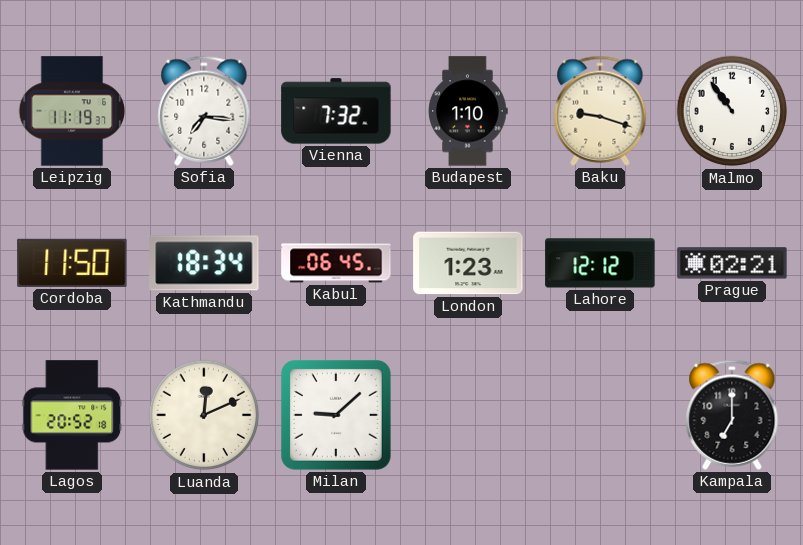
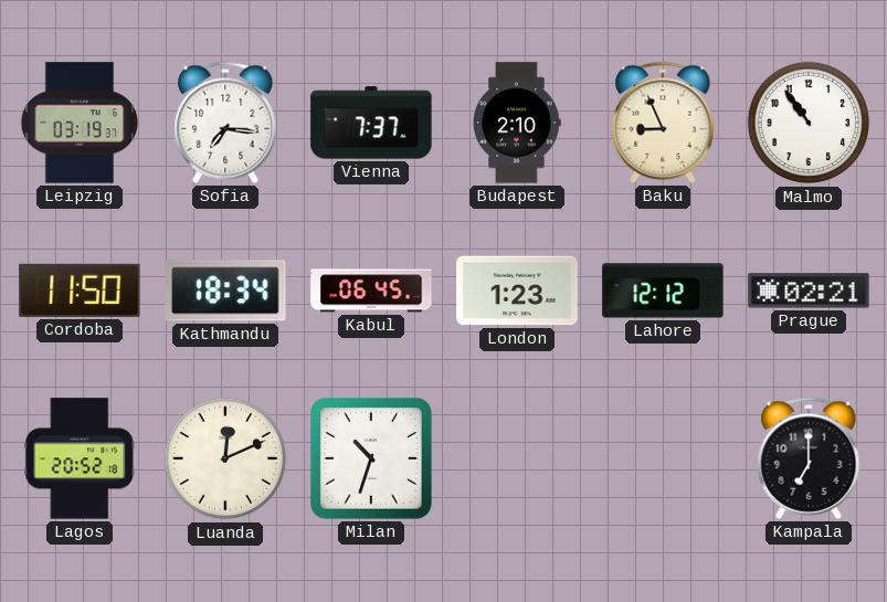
Leipzig: 11:19 -> 03:19
Vienna: 7:32 -> 7:37
Budapest: 1:10 -> 2:10
Baku: 9:18 -> 8:56
Milan: 9:08 -> 10:33
